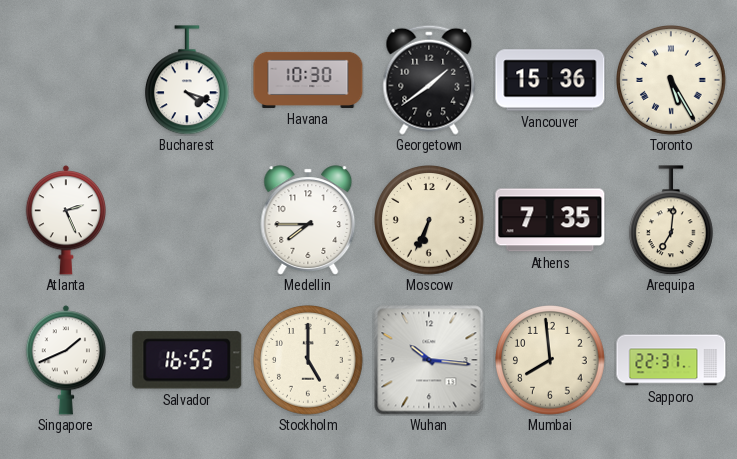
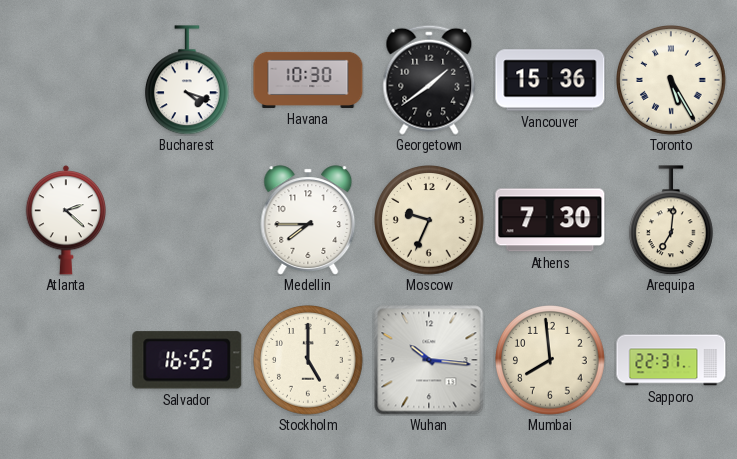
Atlanta: 2:26 -> 2:22
Moscow: 6:34 -> 9:34
Athens: 7:35 -> 7:30
Singapore: 1:41 -> none
